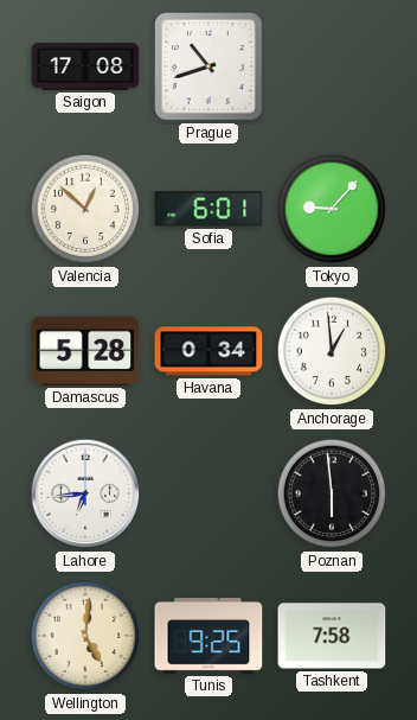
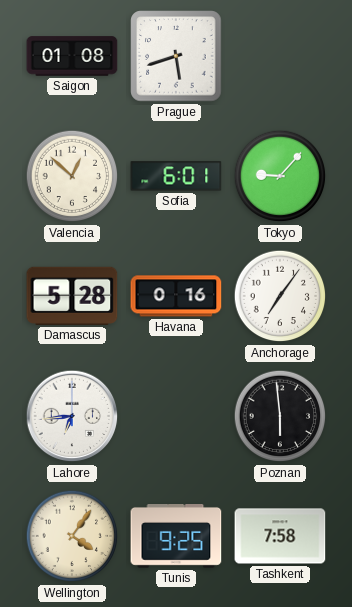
Saigon: 17:08 -> 01:08
Prague: 10:42 -> 5:42
Havana: 0:34 -> 0:16
Anchorage: 12:59 -> 7:06
Wellington: 5:01 -> 4:06
